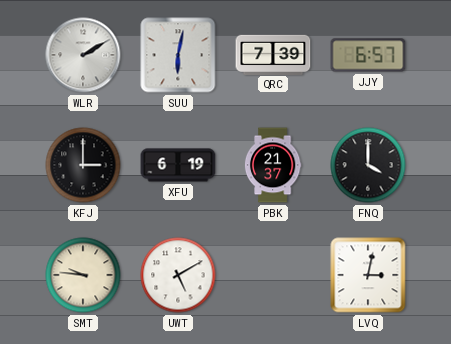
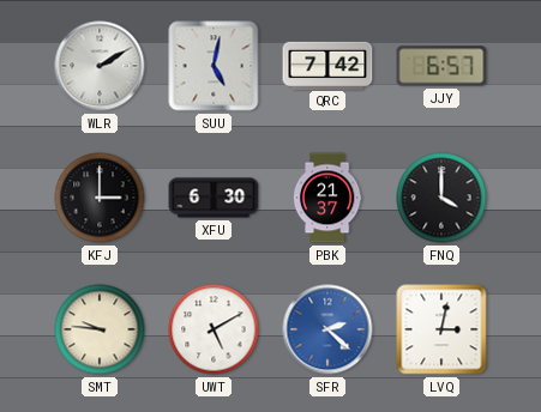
SUU: 6:02 -> 5:02
QRC: 7:39 -> 7:42
XFU: 6:19 -> 6:30
SFR: none -> 2:22
